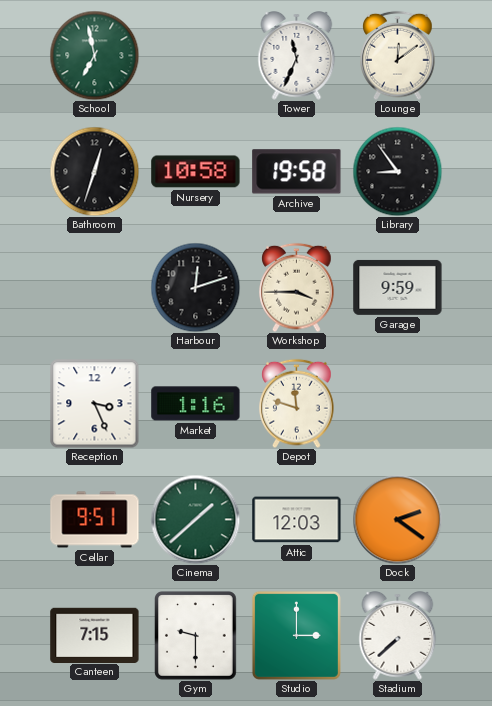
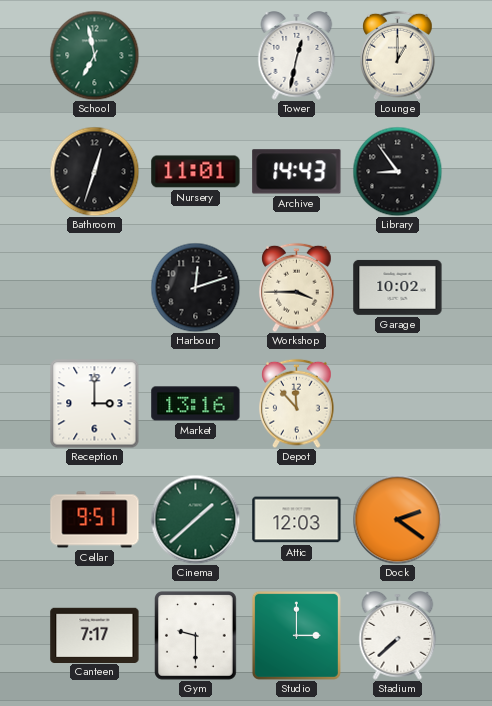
Tower: 11:34 -> 12:32
Lounge: 12:09 -> 1:00
Nursery: 10:58 -> 11:01
Archive: 19:58 -> 14:43
Garage: 9:59 -> 10:02
Reception: 3:26 -> 3:00
Market: 1:16 -> 13:16
Depot: 11:48 -> 11:53
Canteen: 7:15 -> 7:17
